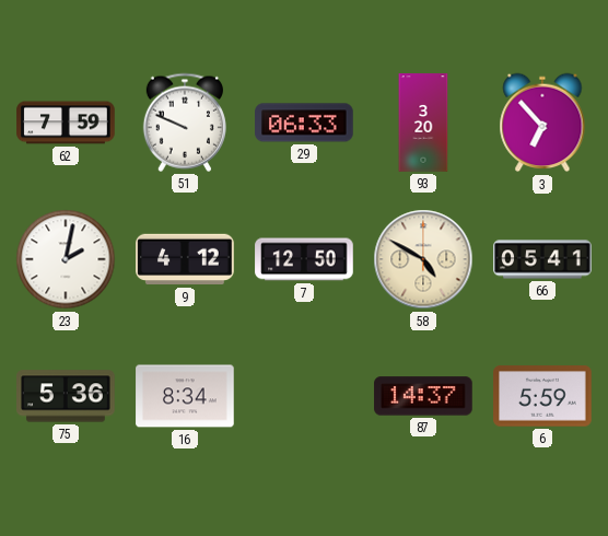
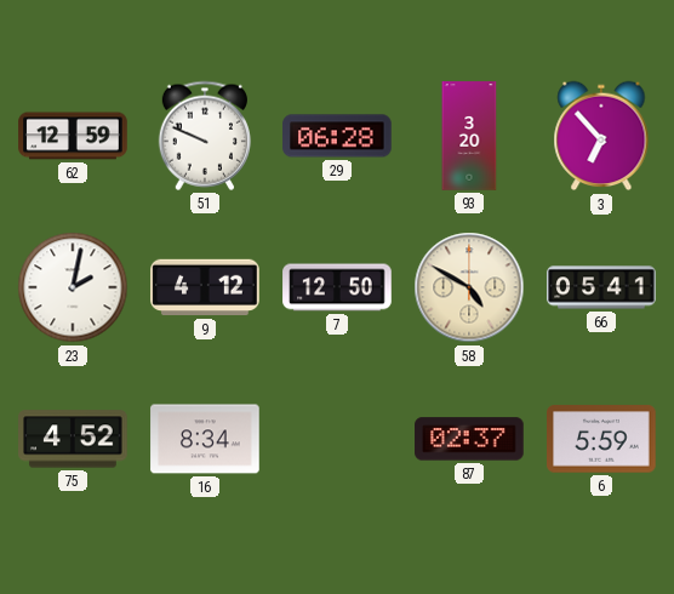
62: 7:59 -> 12:59
29: 06:33 -> 06:28
75: 5:36 -> 4:52
87: 14:37 -> 02:37
